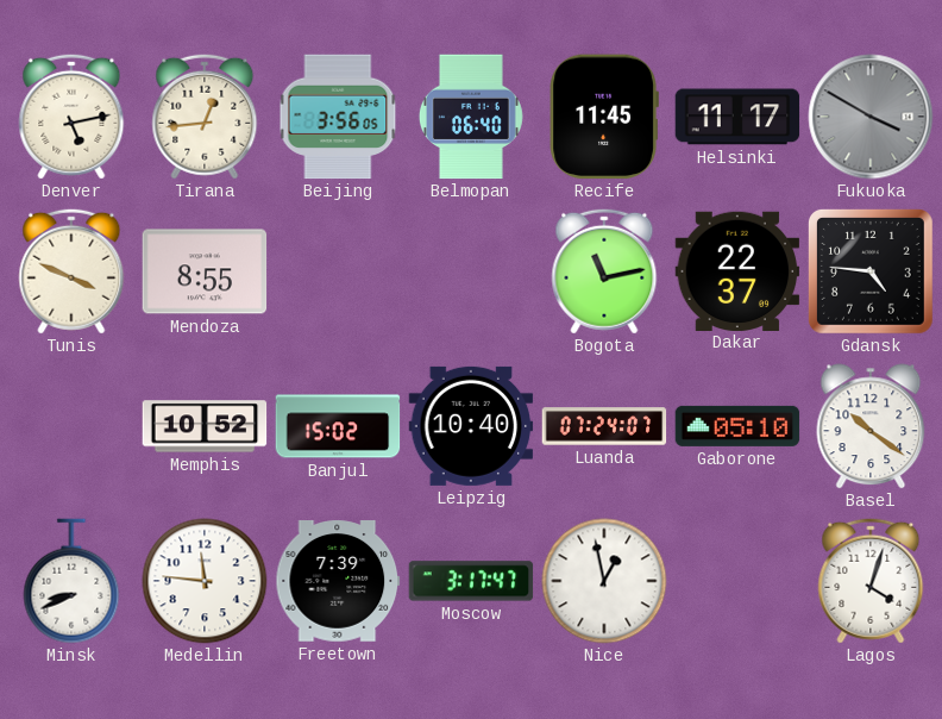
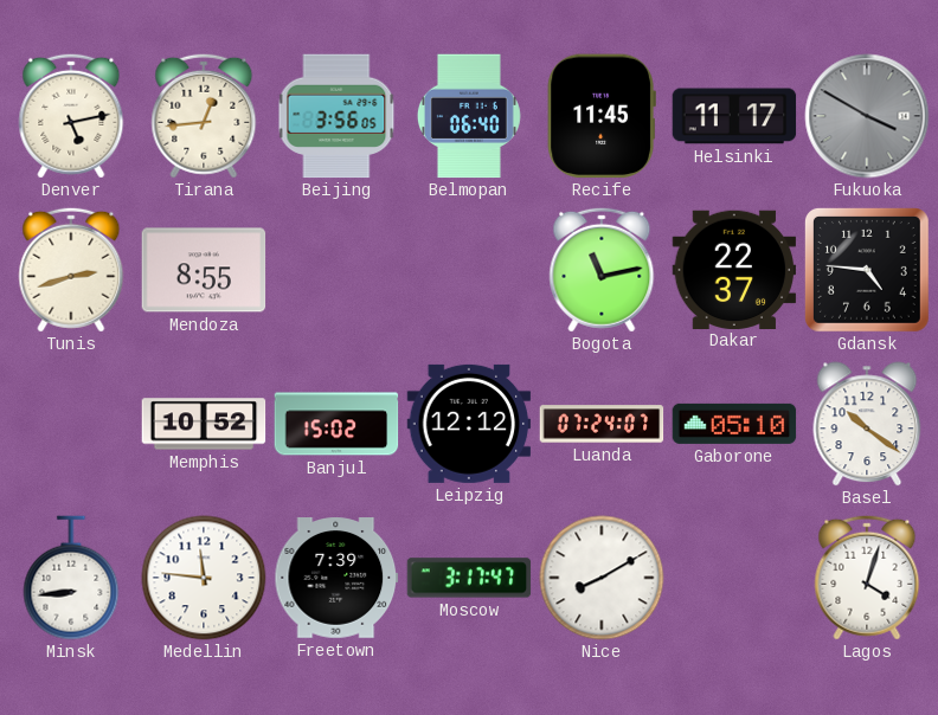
Tunis: 3:49 -> 2:42
Leipzig: 10:40 -> 12:12
Minsk: 8:41 -> 8:44
Nice: 12:58 -> 8:10
